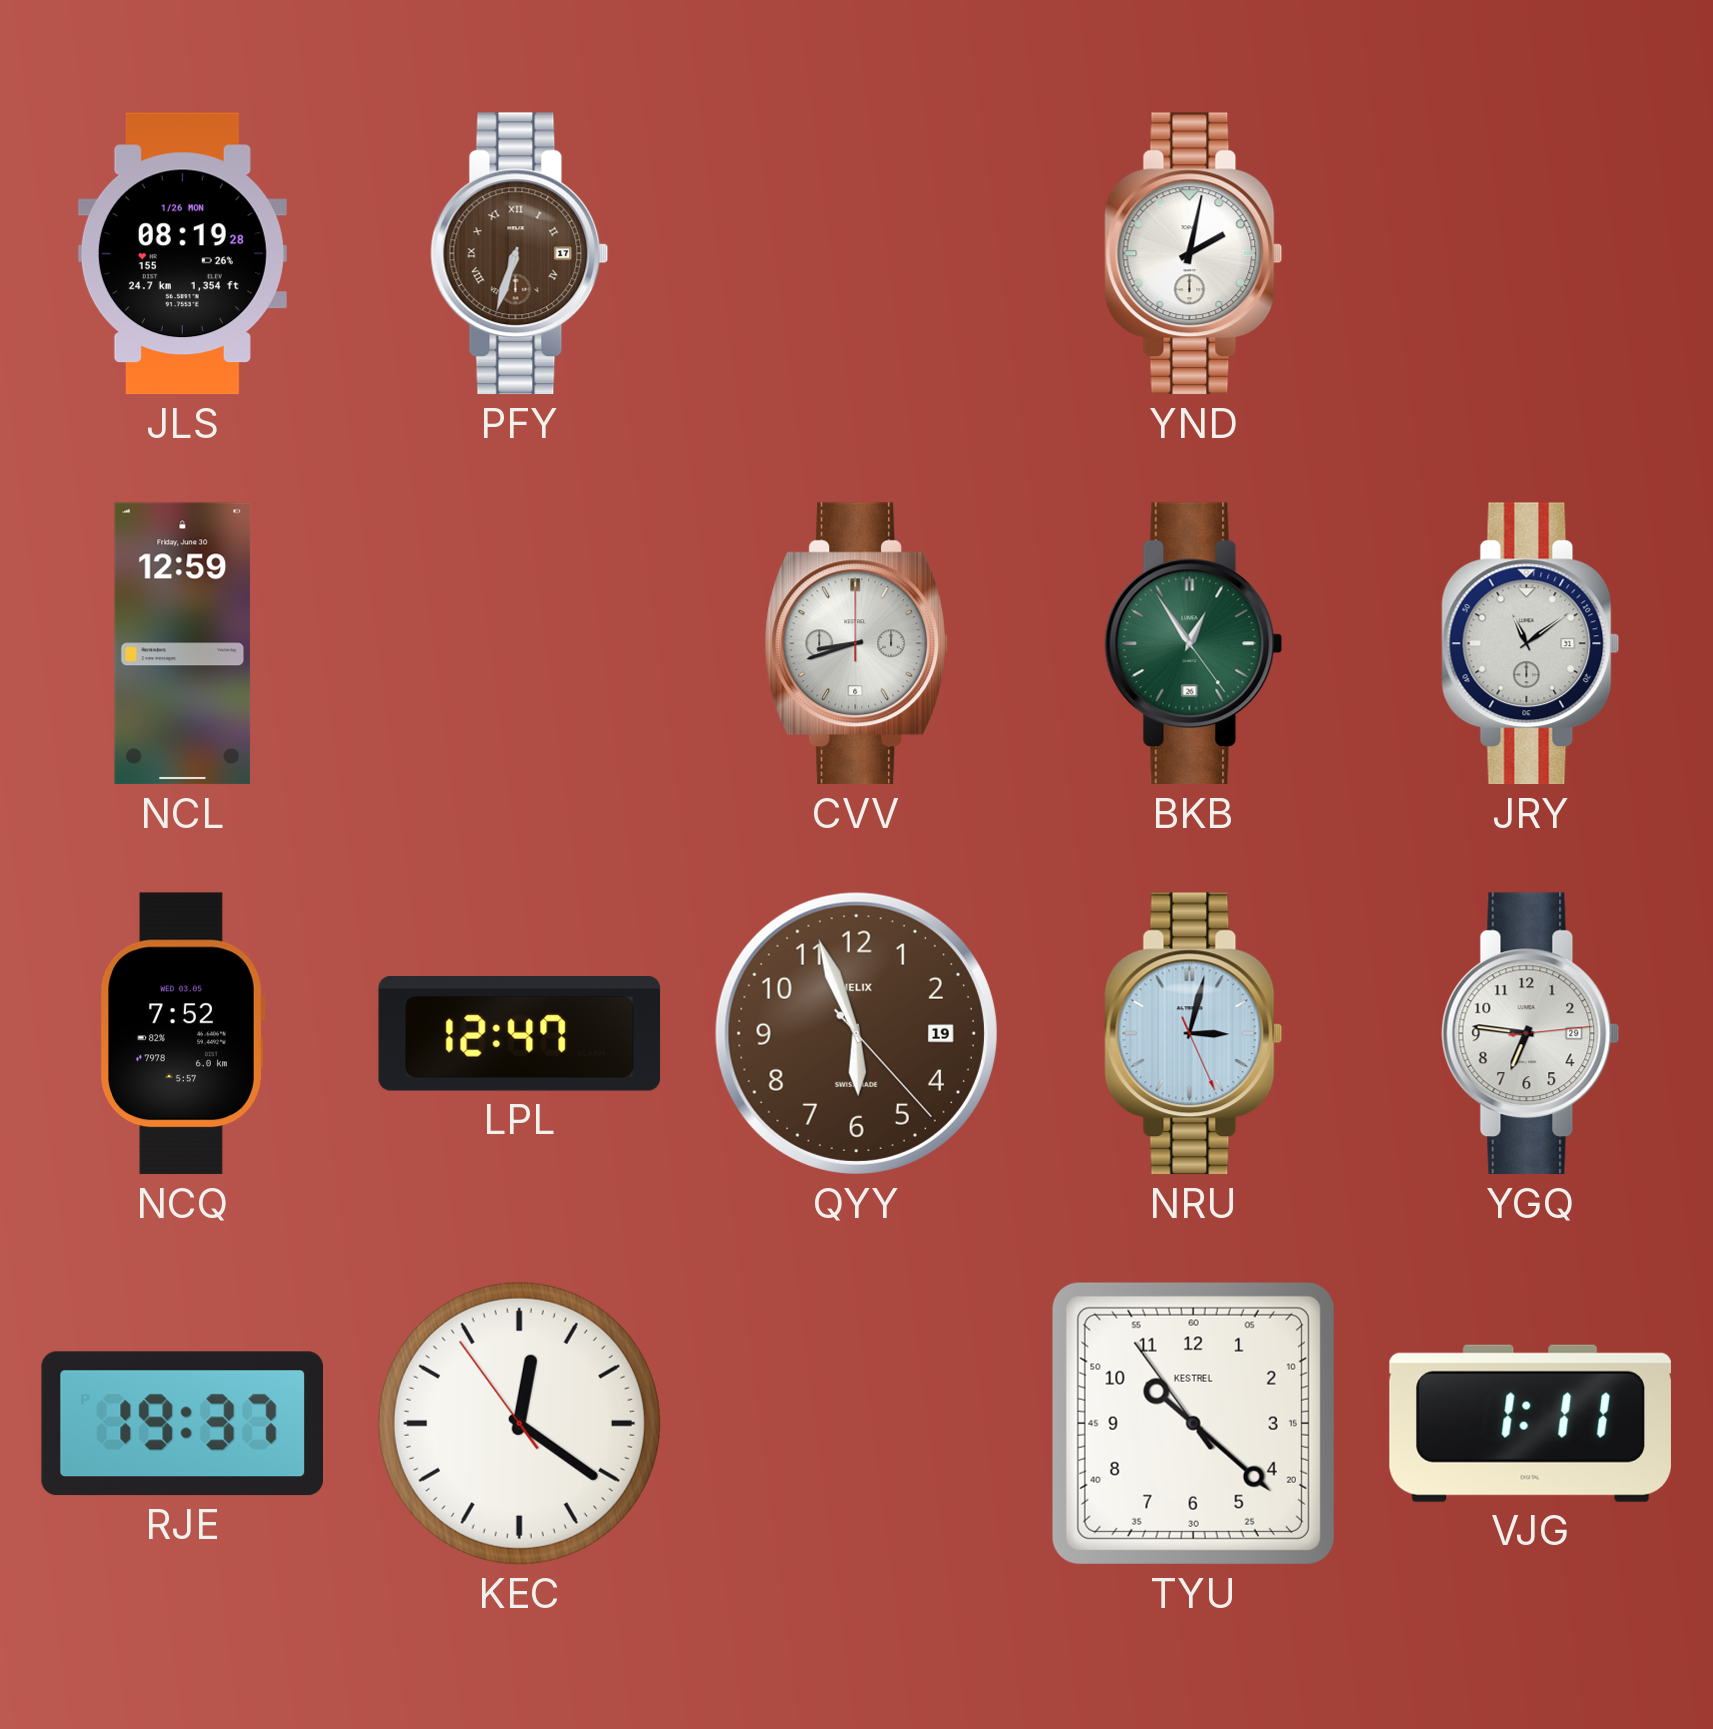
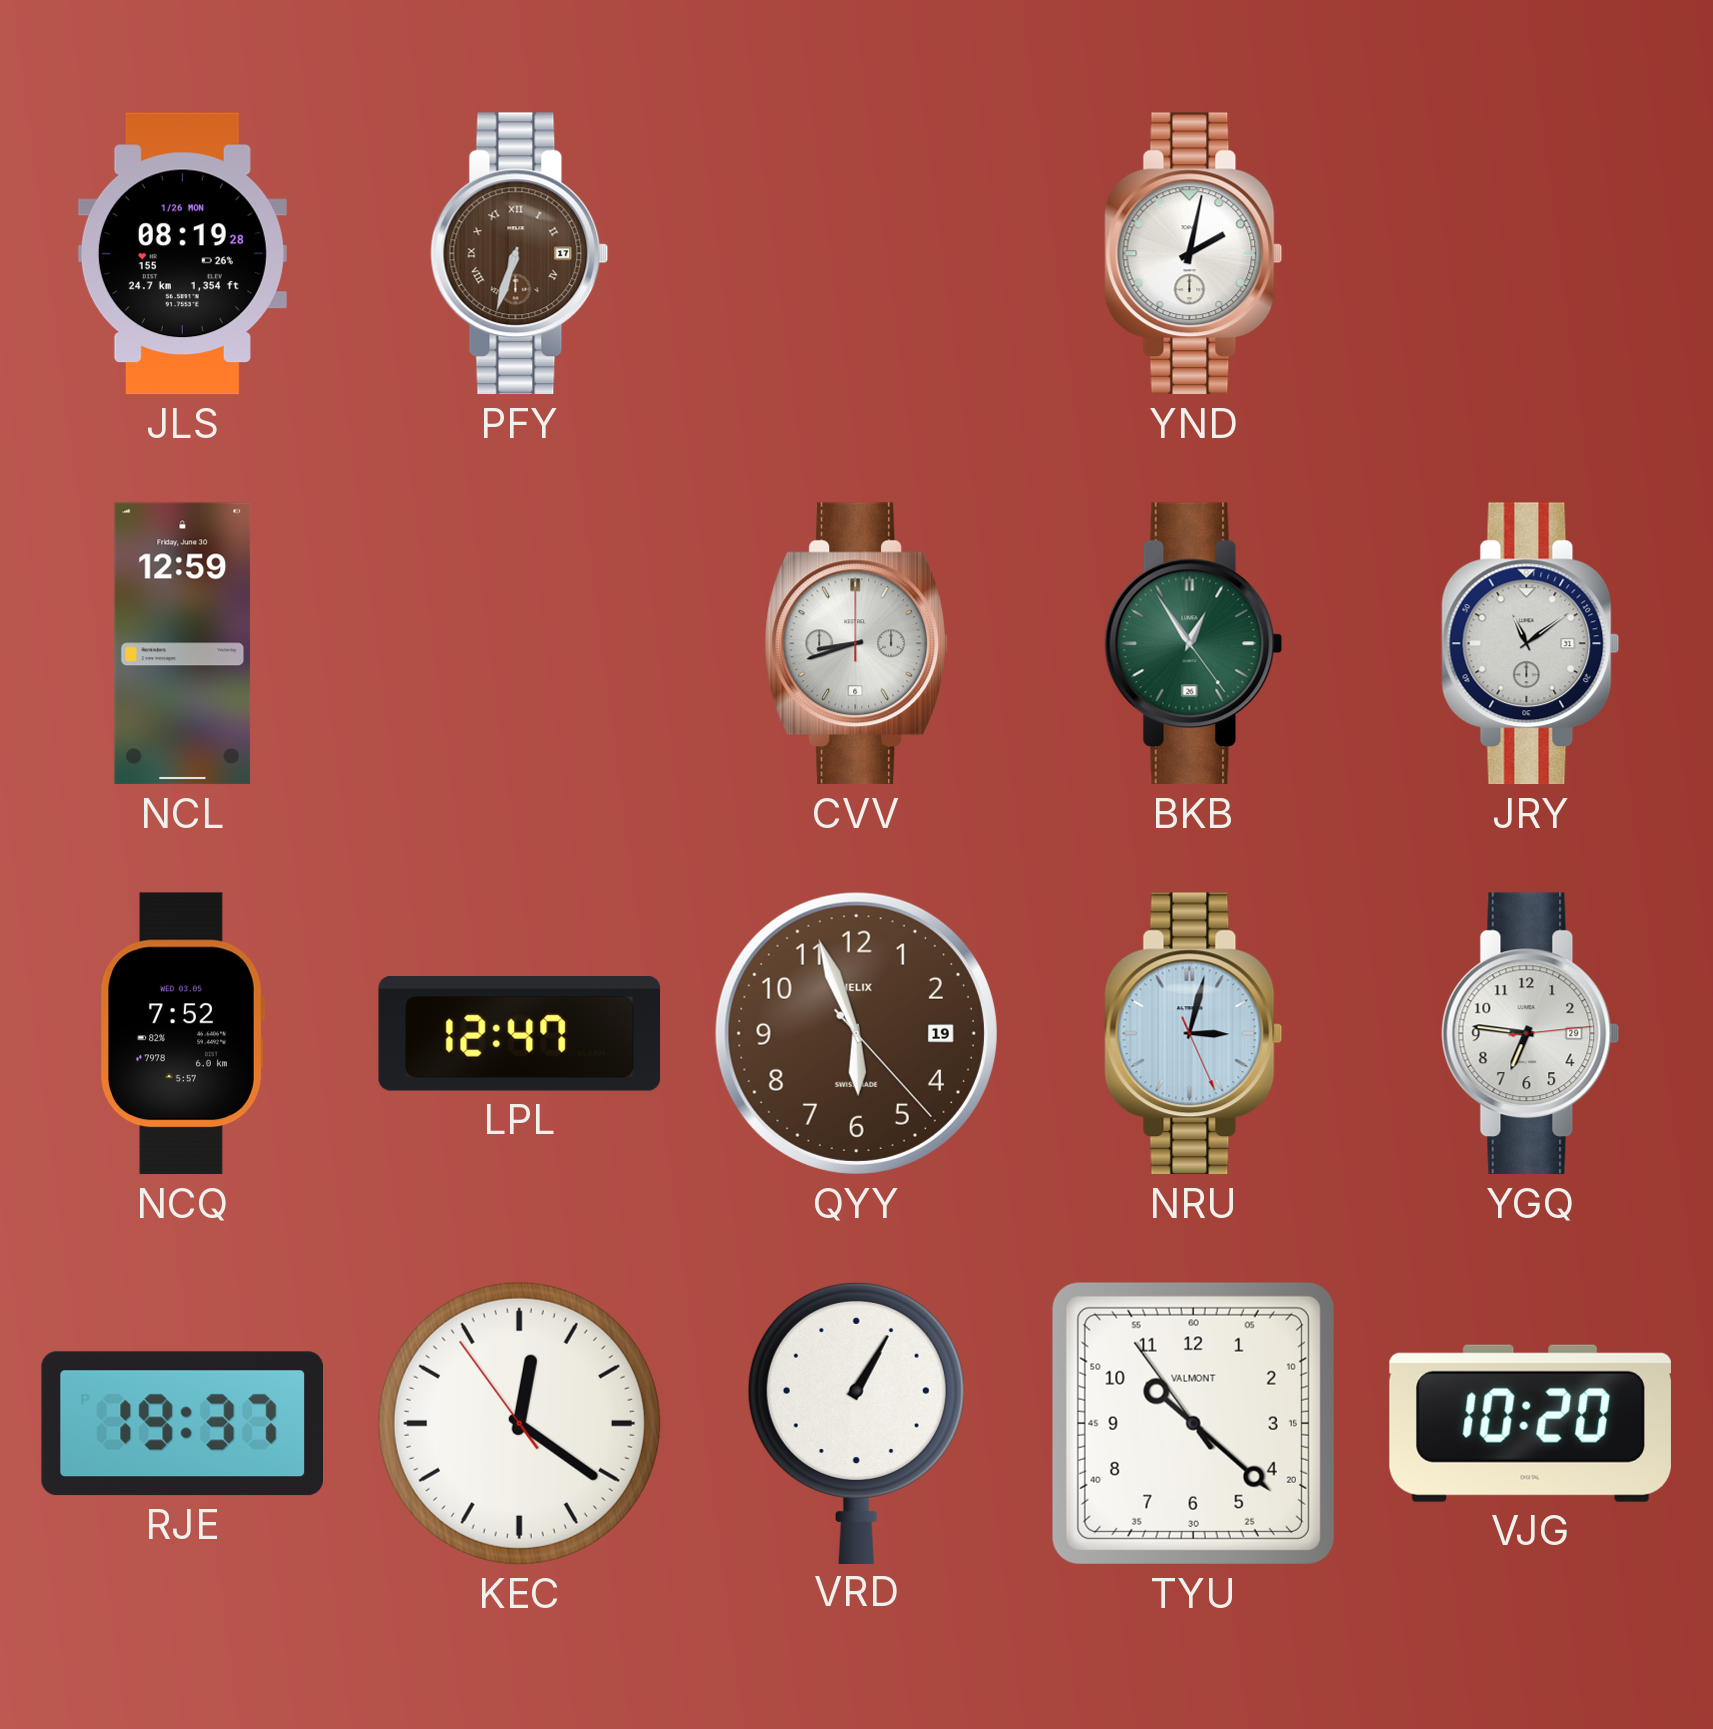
VRD: none -> 1:05
TYU brand: KESTREL -> VALMONT
VJG: 1:11 -> 10:20
